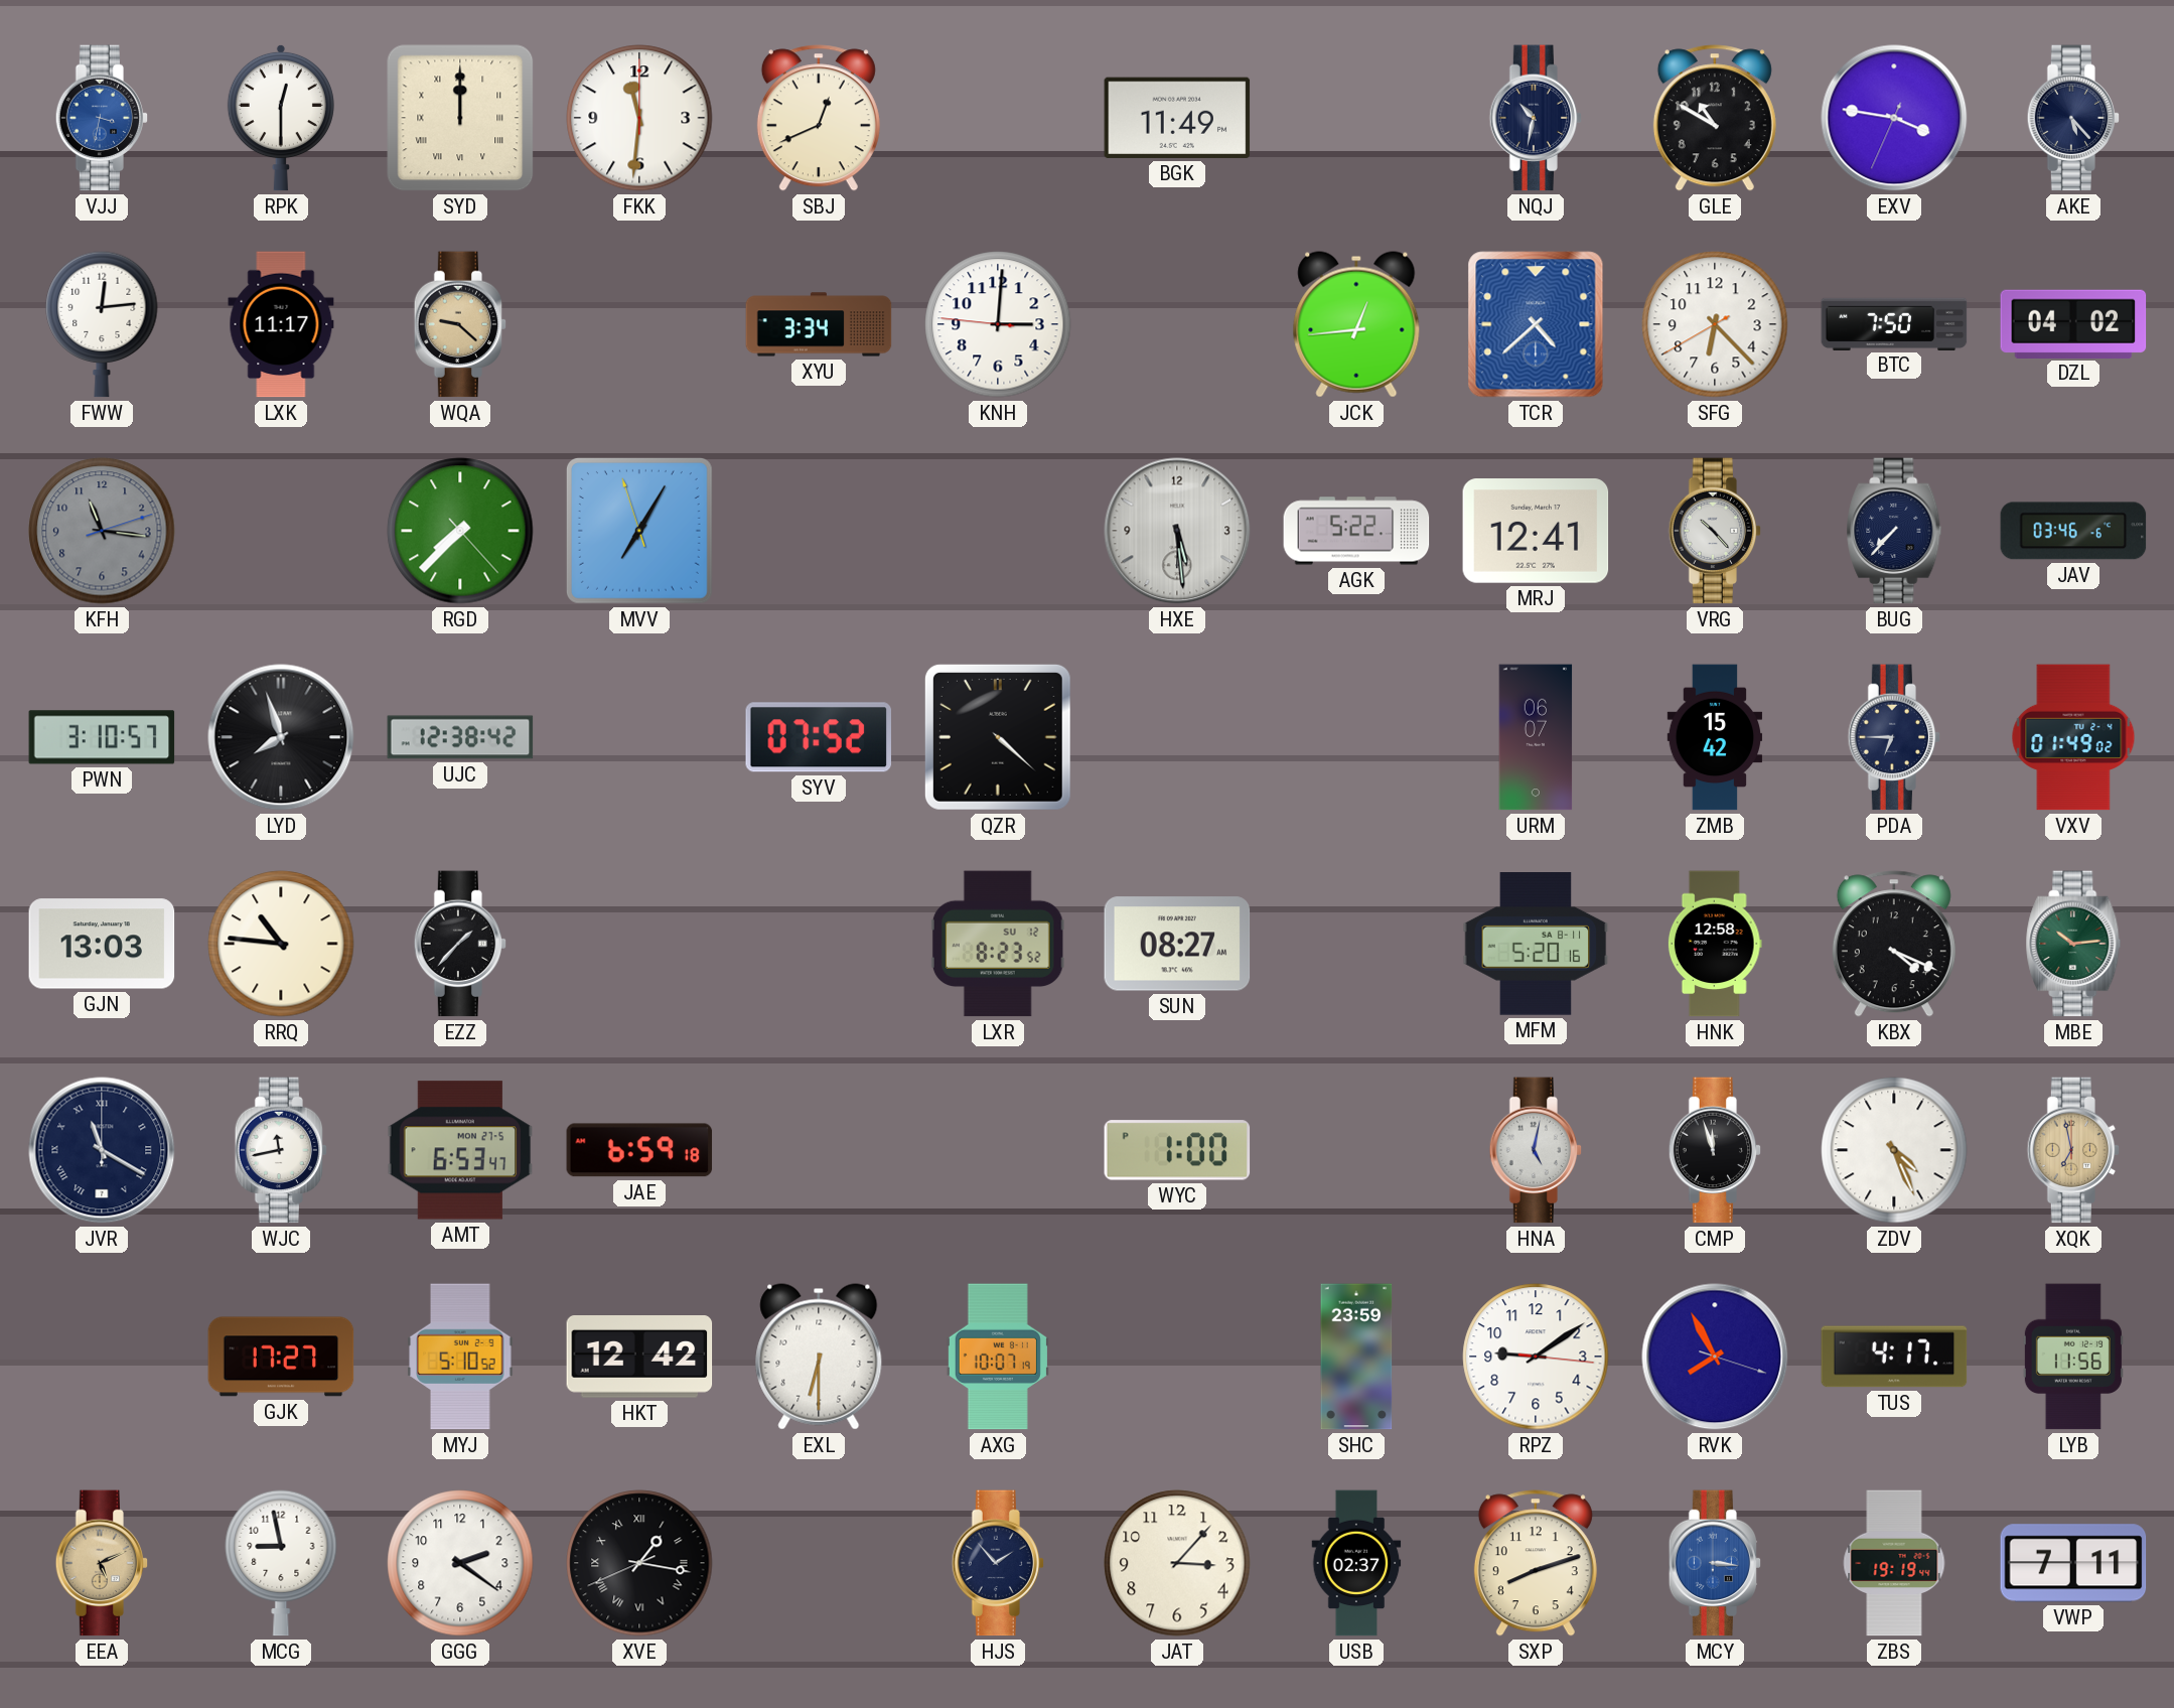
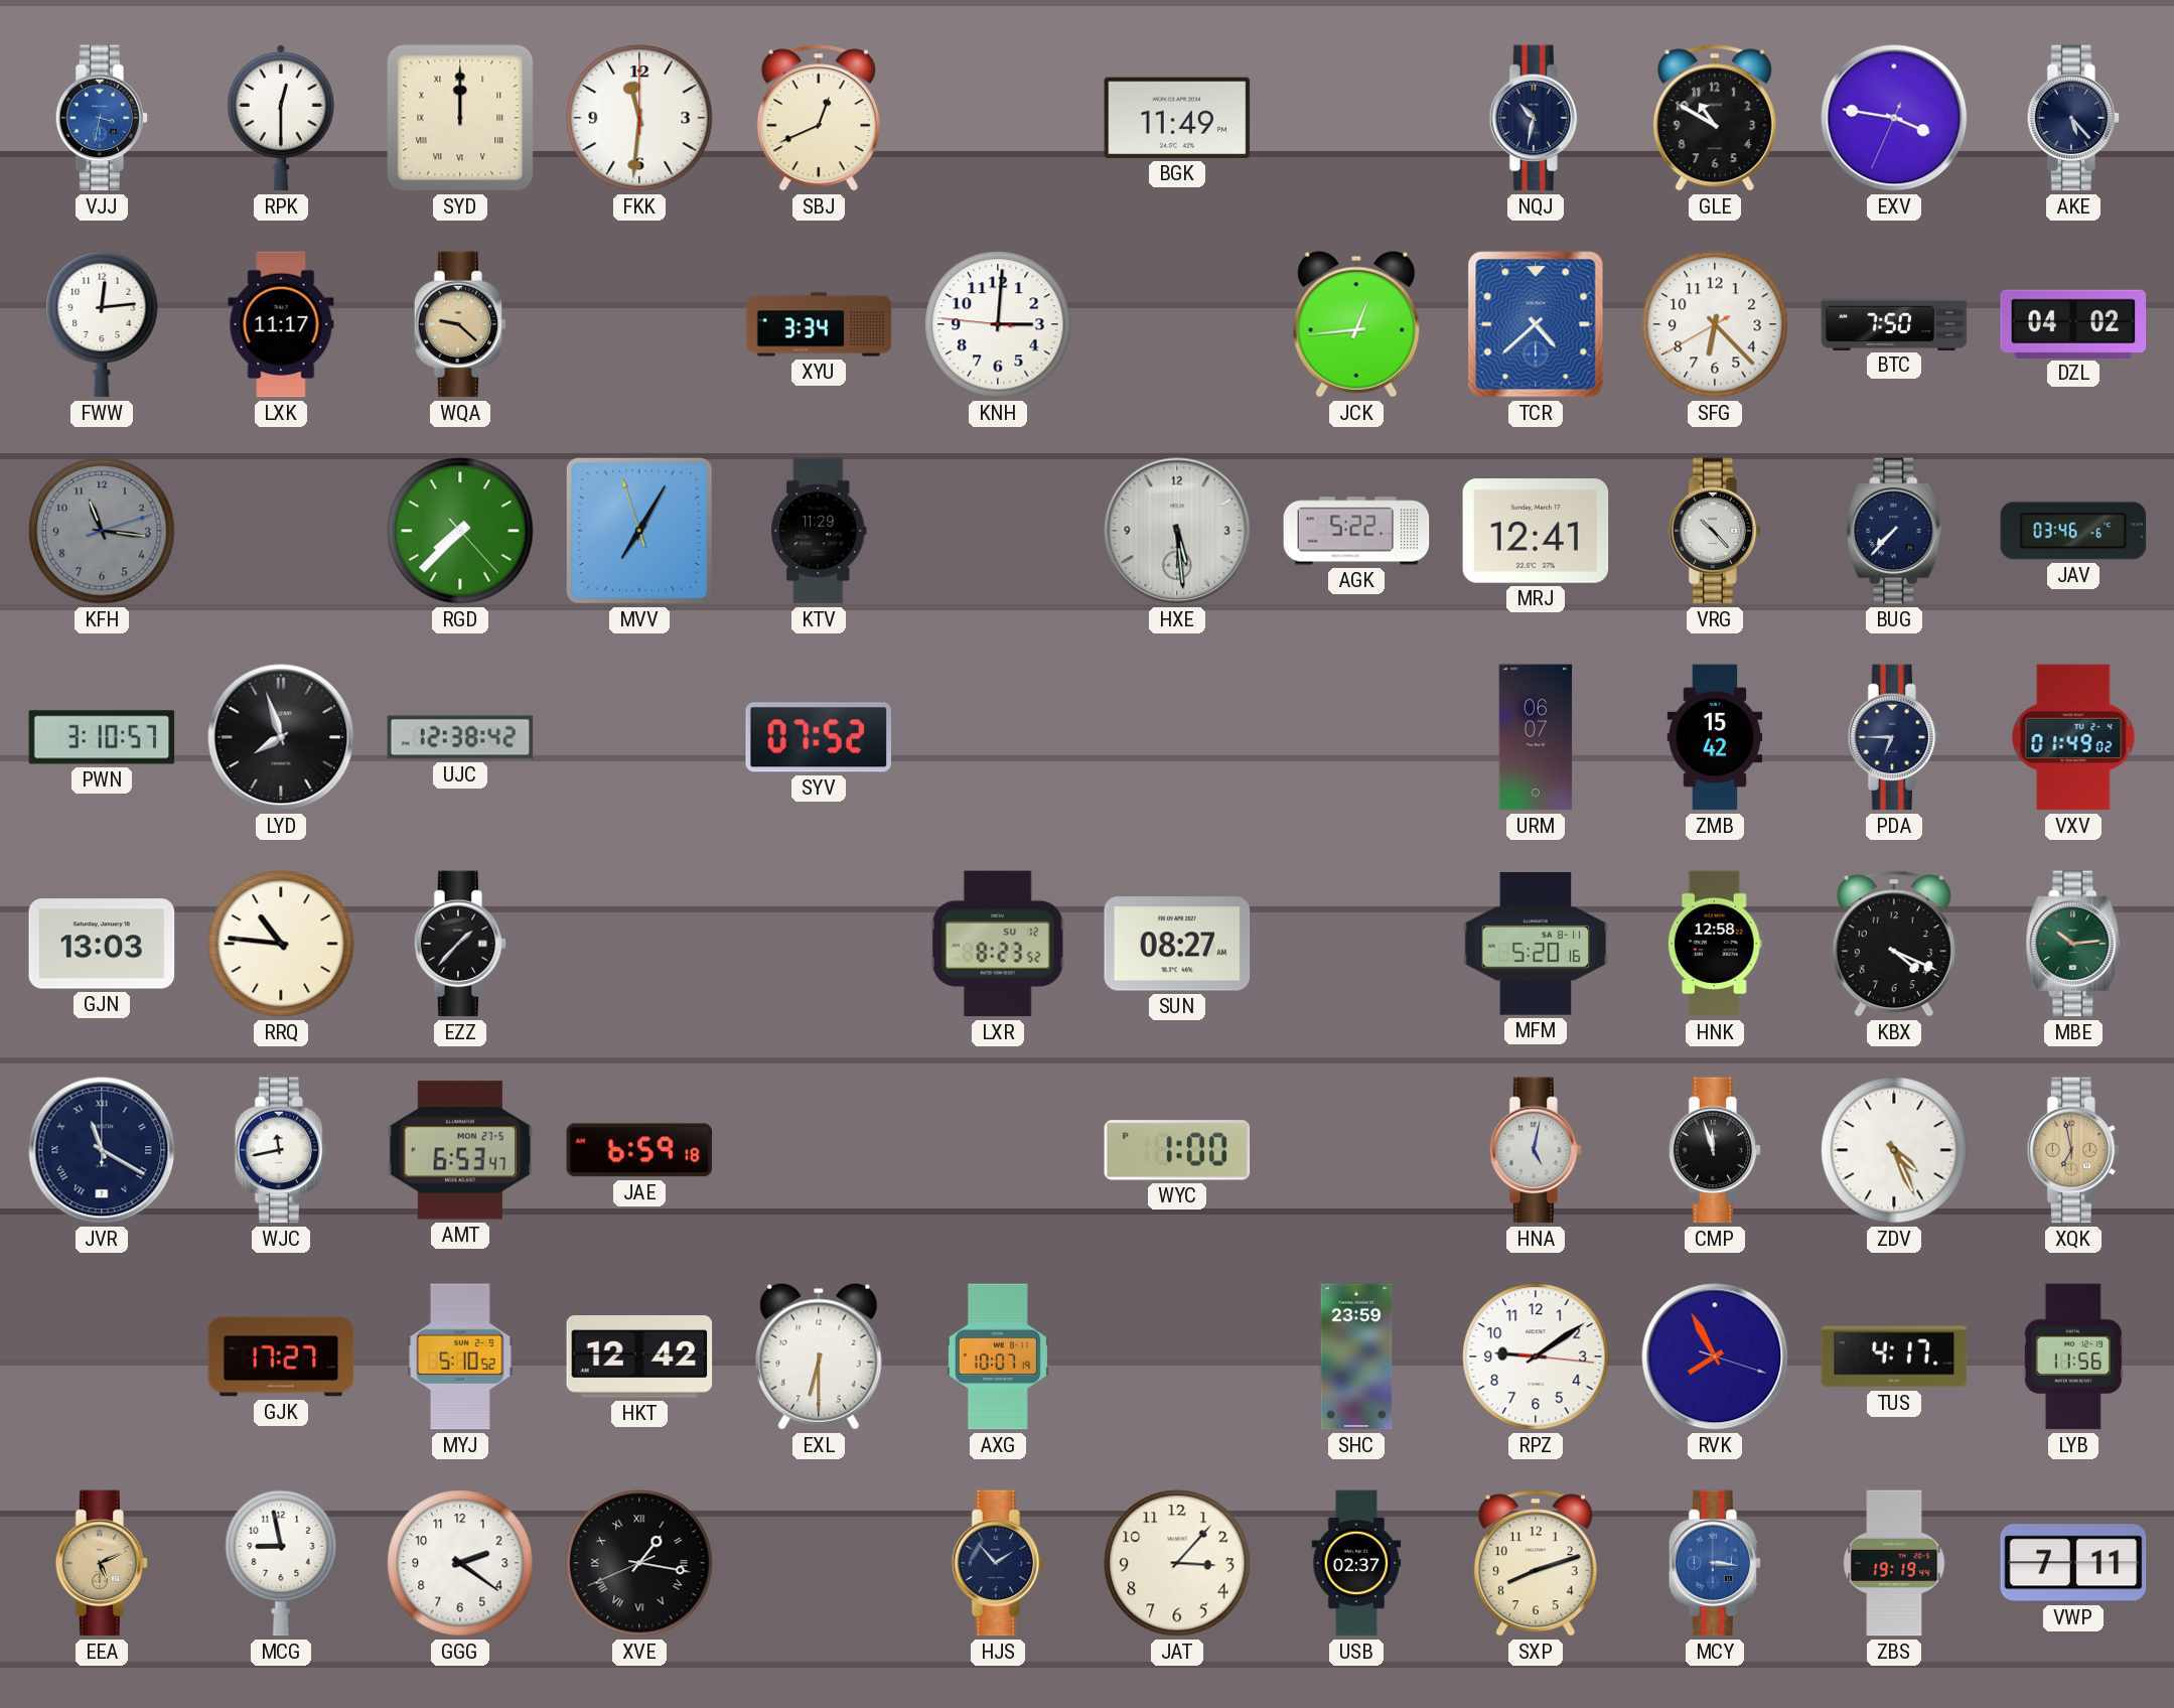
KTV: none -> 11:29
QZR: 4:22 -> none
